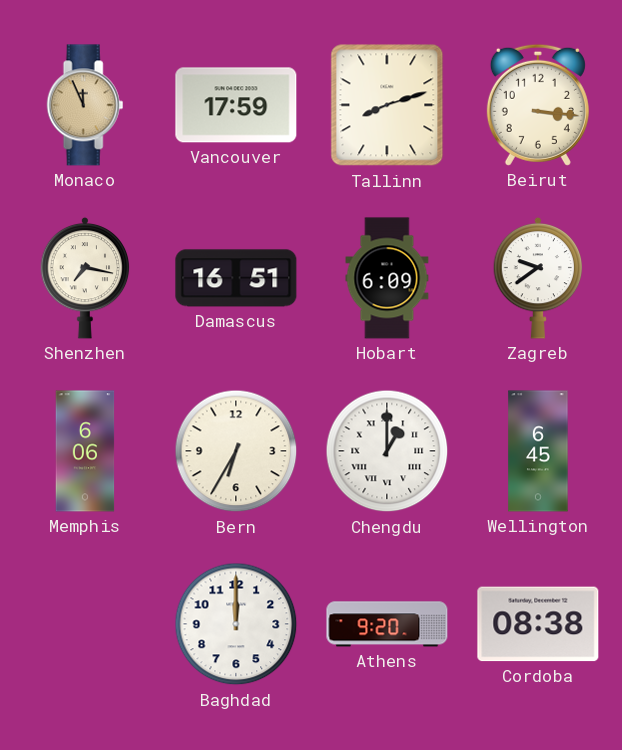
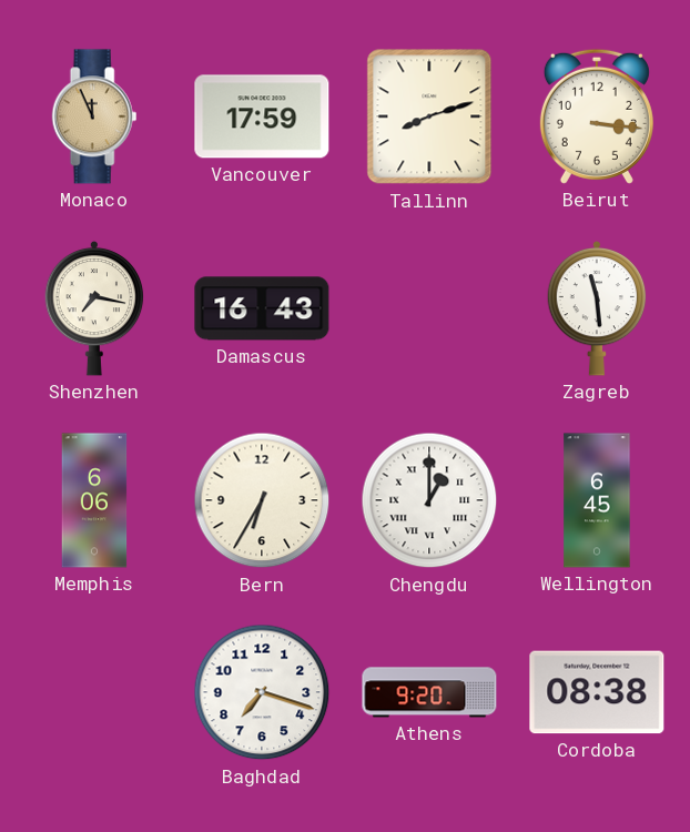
Damascus: 16:51 -> 16:43
Hobart: 6:09 -> none
Zagreb: 9:39 -> 11:29
Baghdad: 12:00 -> 7:18
